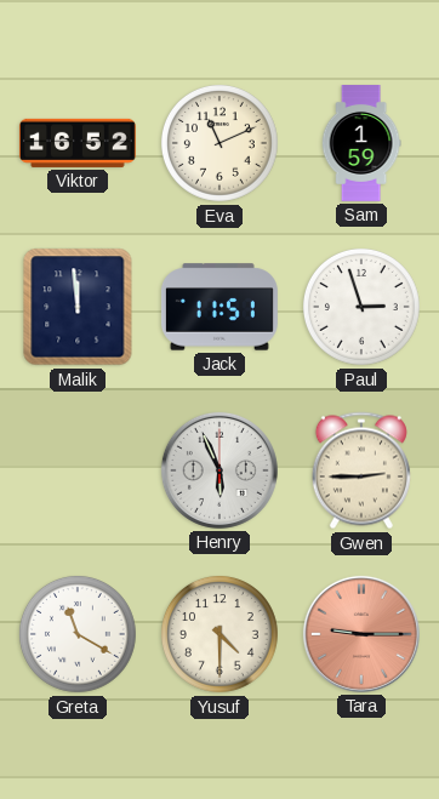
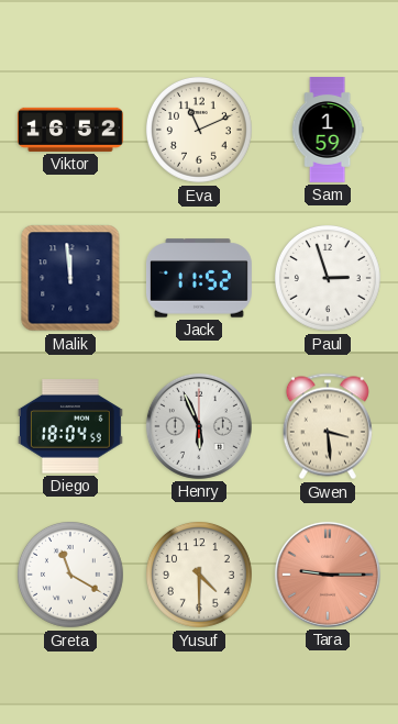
Jack: 11:51 -> 11:52
Diego: none -> 18:04
Gwen: 2:45 -> 3:29
